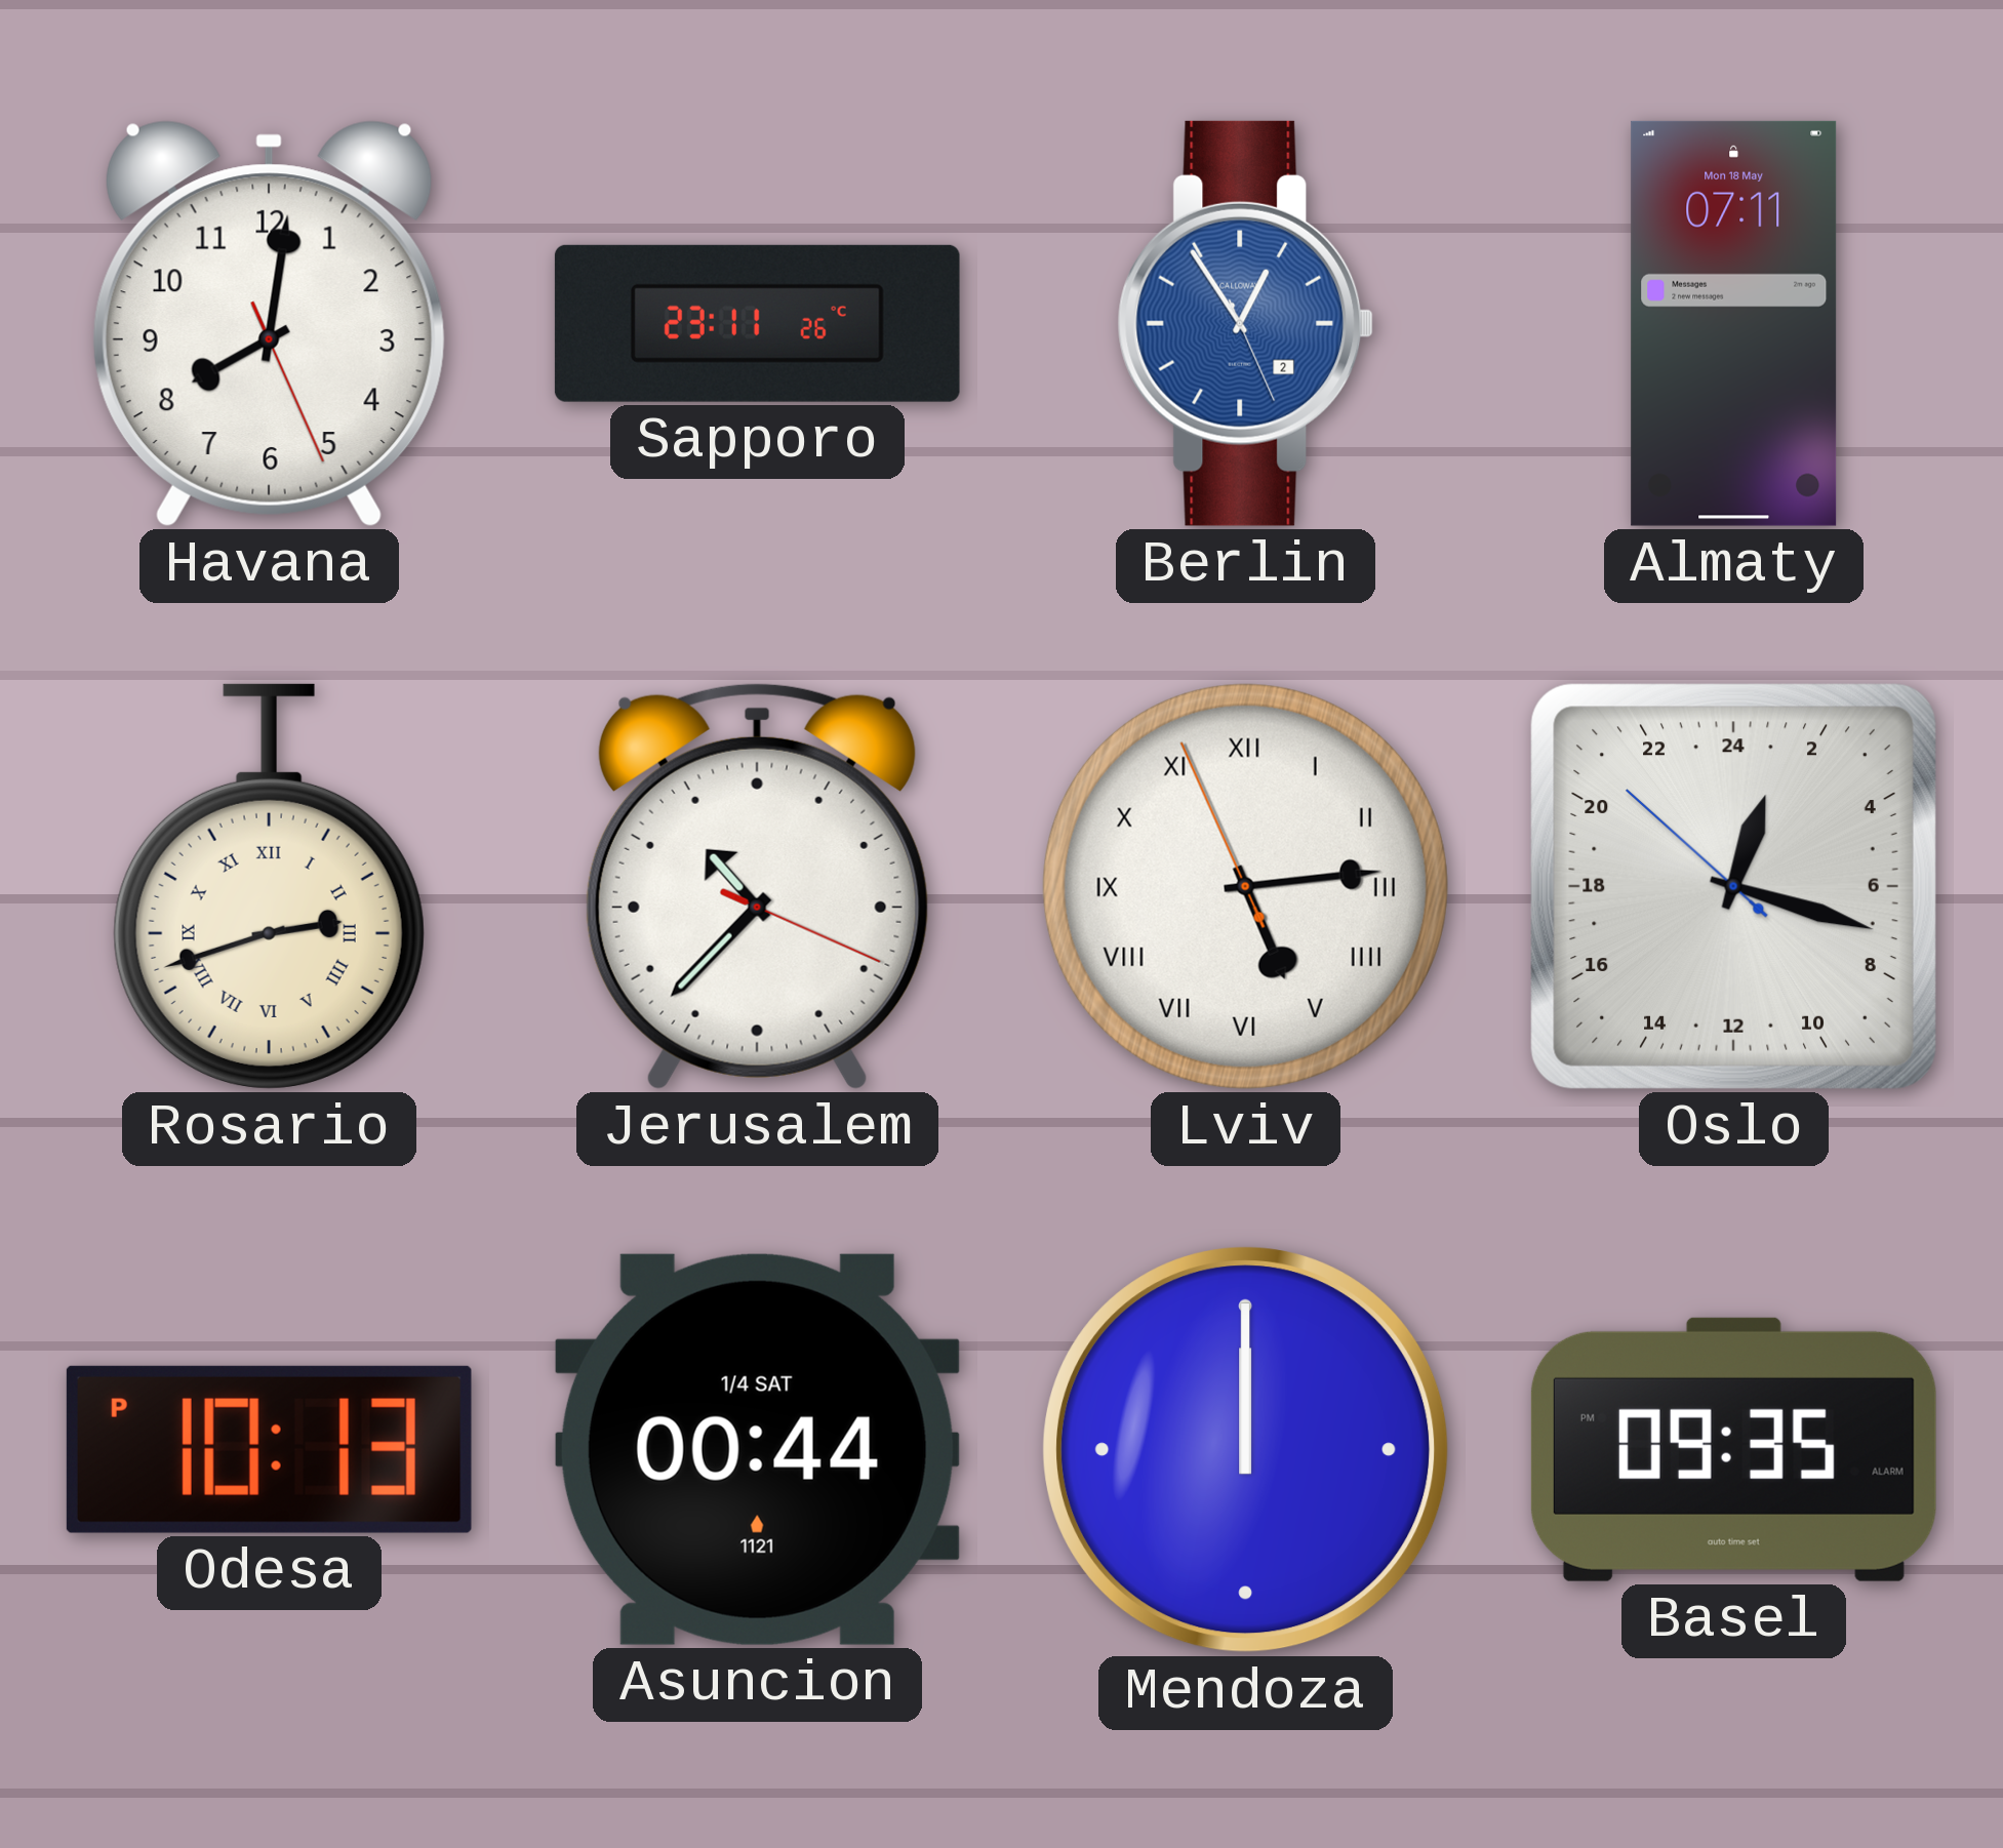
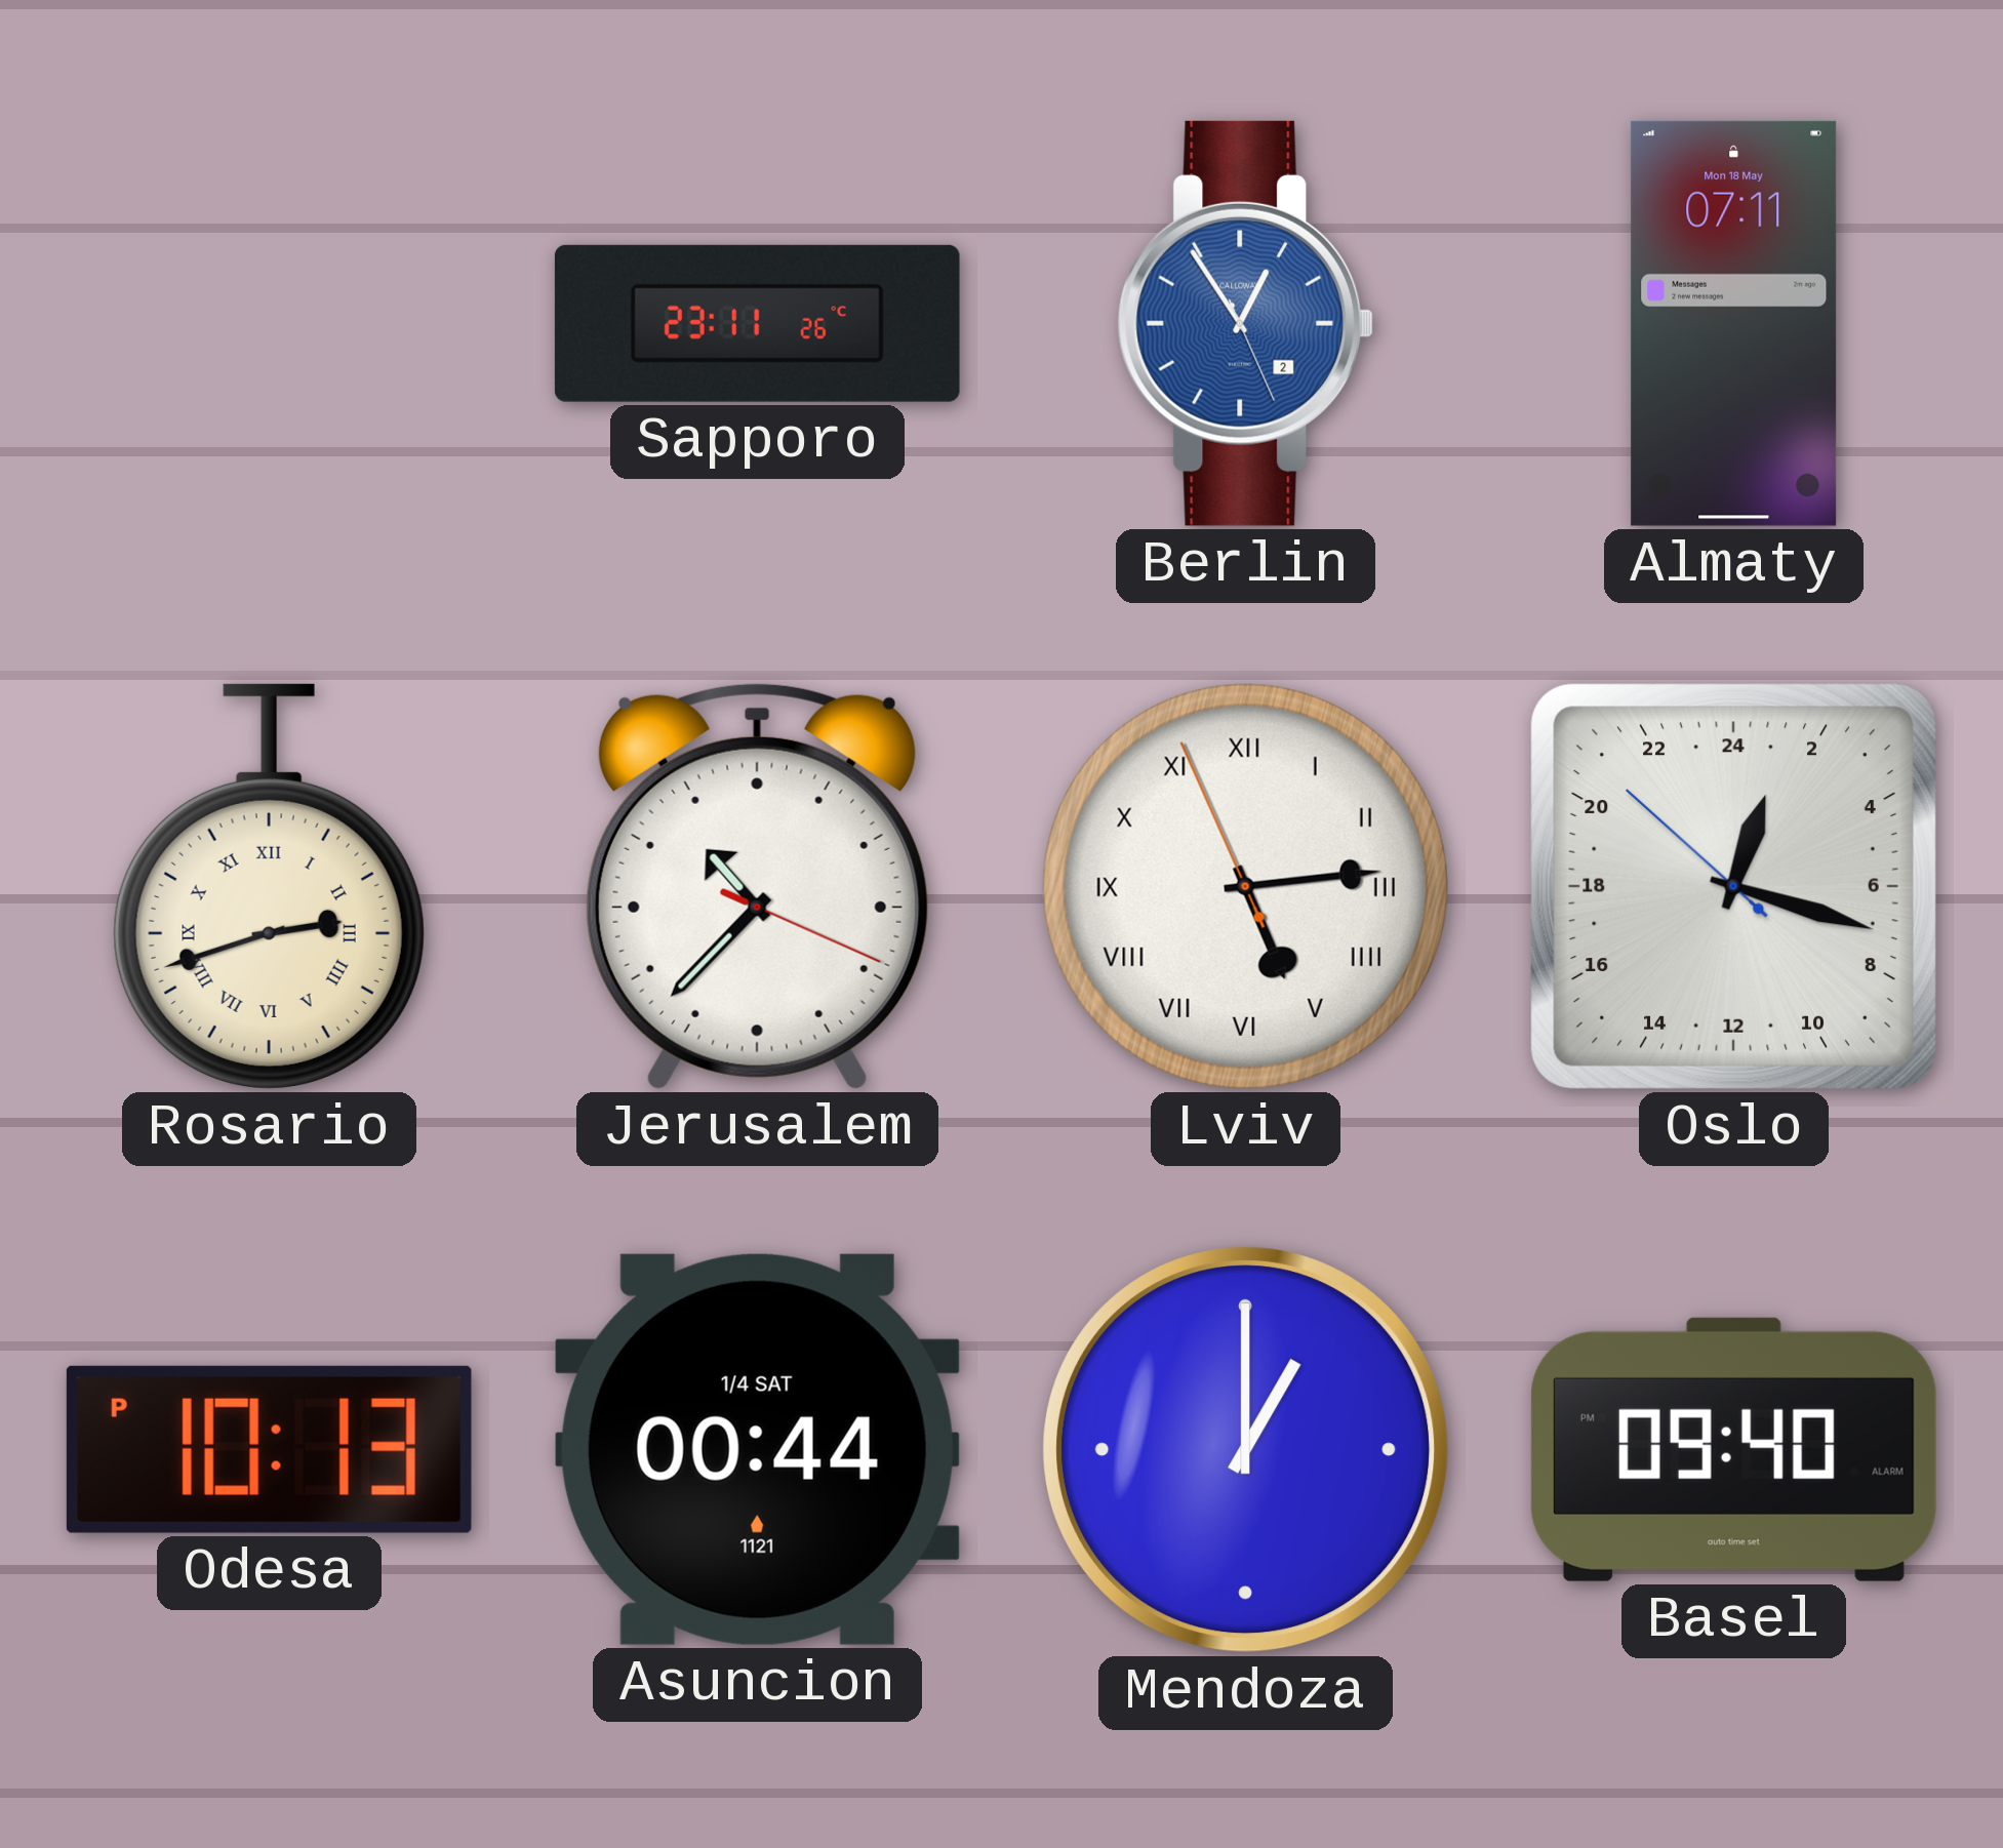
Havana: 8:01 -> none
Mendoza: 12:00 -> 1:00
Basel: 09:35 -> 09:40
